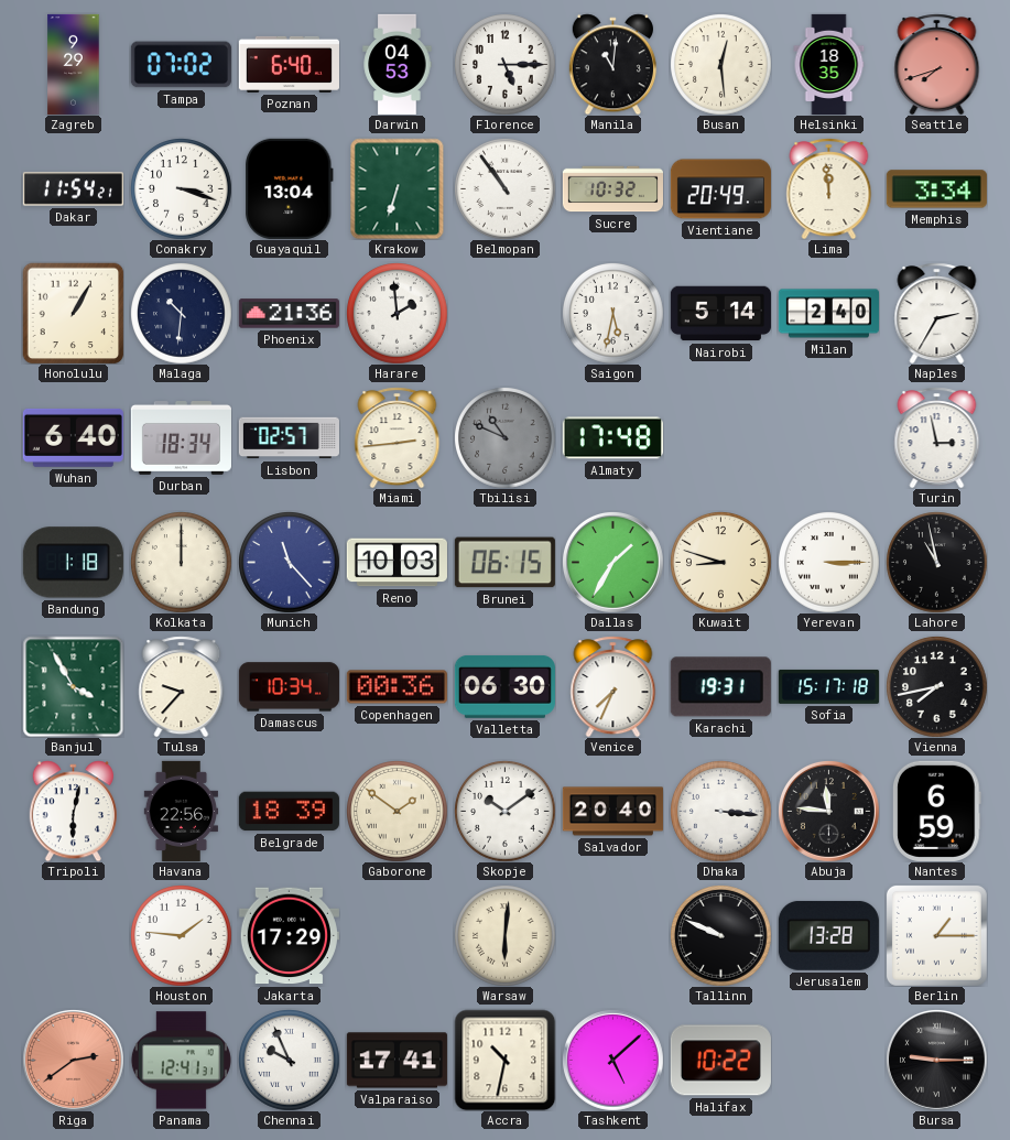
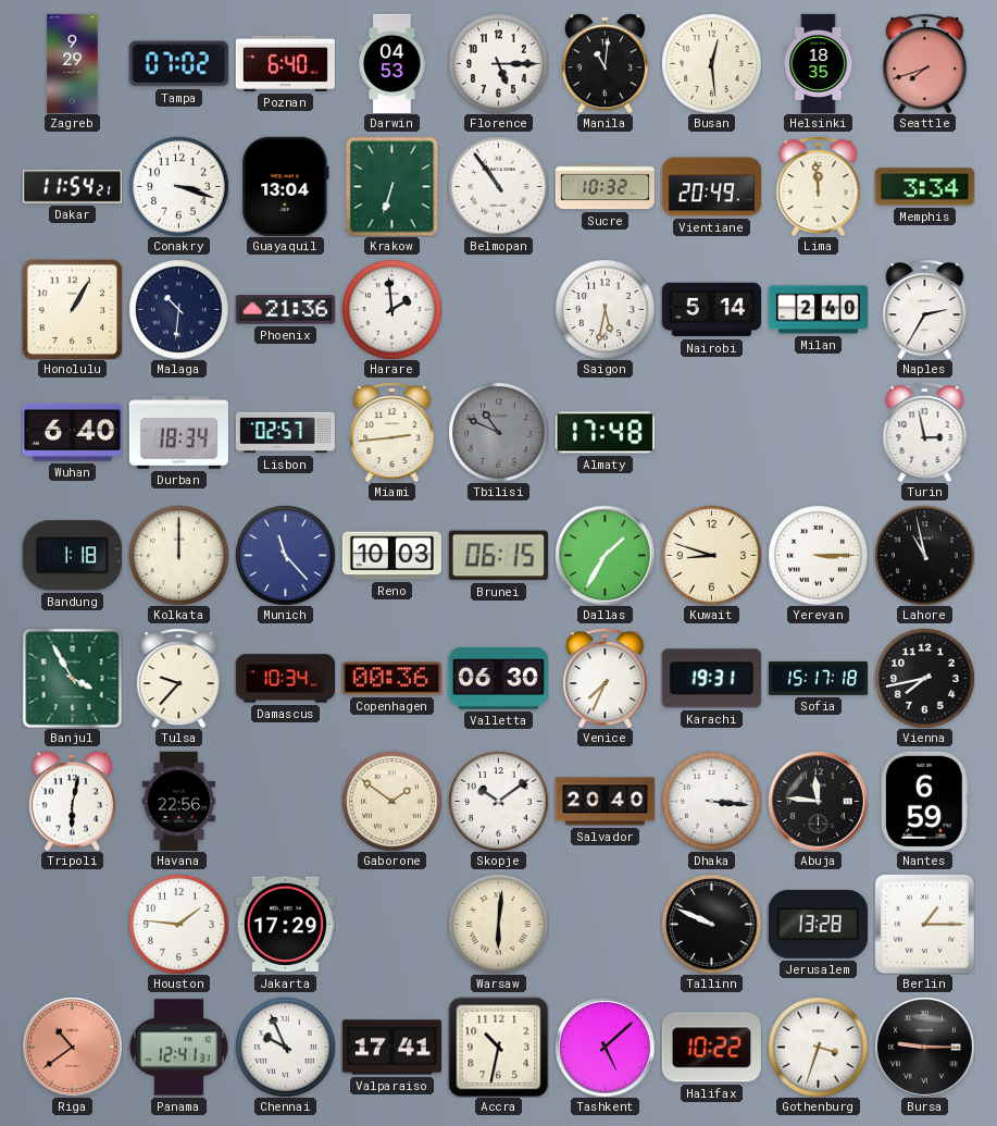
Belgrade: 18:39 -> none
Riga: 2:39 -> 10:39
Gothenburg: none -> 3:33
